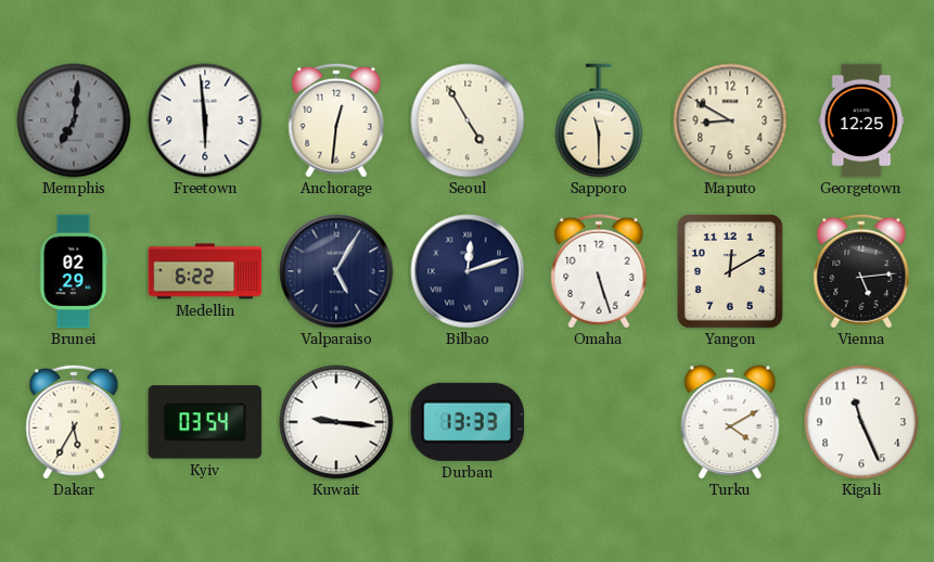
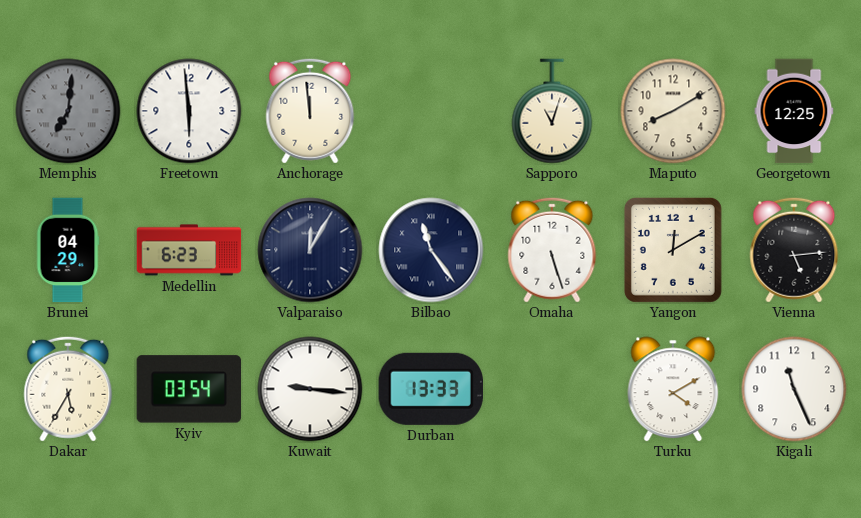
Anchorage: 12:31 -> 11:59
Seoul: 4:55 -> none
Sapporo: 11:30 -> 11:03
Maputo: 8:50 -> 8:10
Brunei: 02:29 -> 04:29
Medellin: 6:22 -> 6:23
Valparaiso: 5:05 -> 12:05
Bilbao: 12:12 -> 11:24
